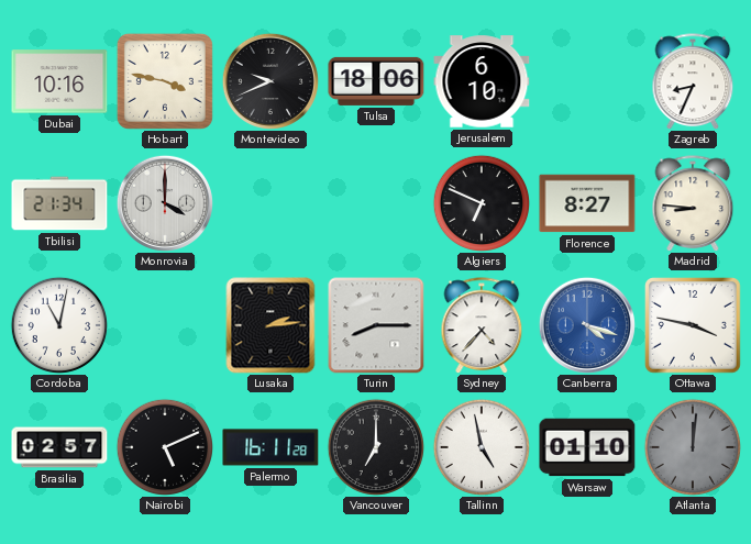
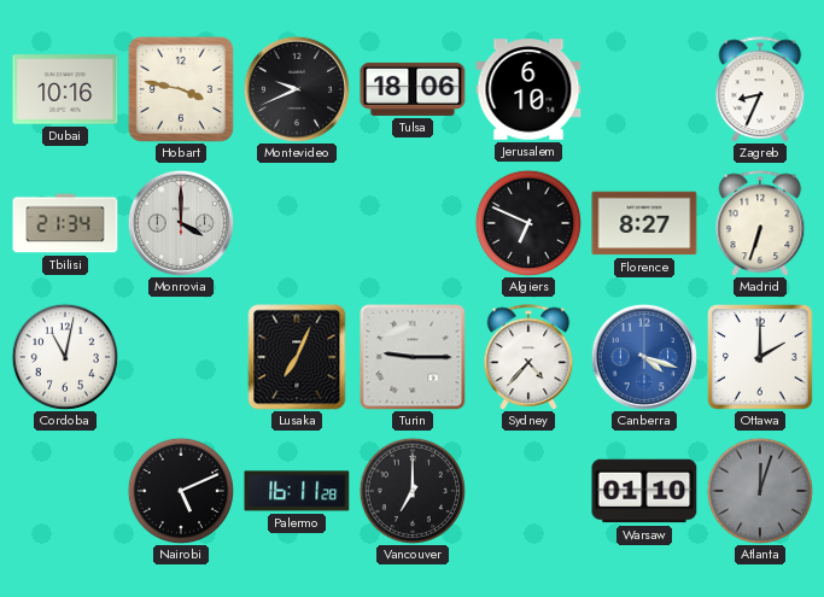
Madrid: 8:46 -> 6:33
Lusaka: 2:14 -> 7:04
Turin: 8:15 -> 9:15
Ottawa: 3:47 -> 2:00
Brasilia: 02:57 -> none
Tallinn: 4:58 -> none
Atlanta: 12:01 -> 12:03
